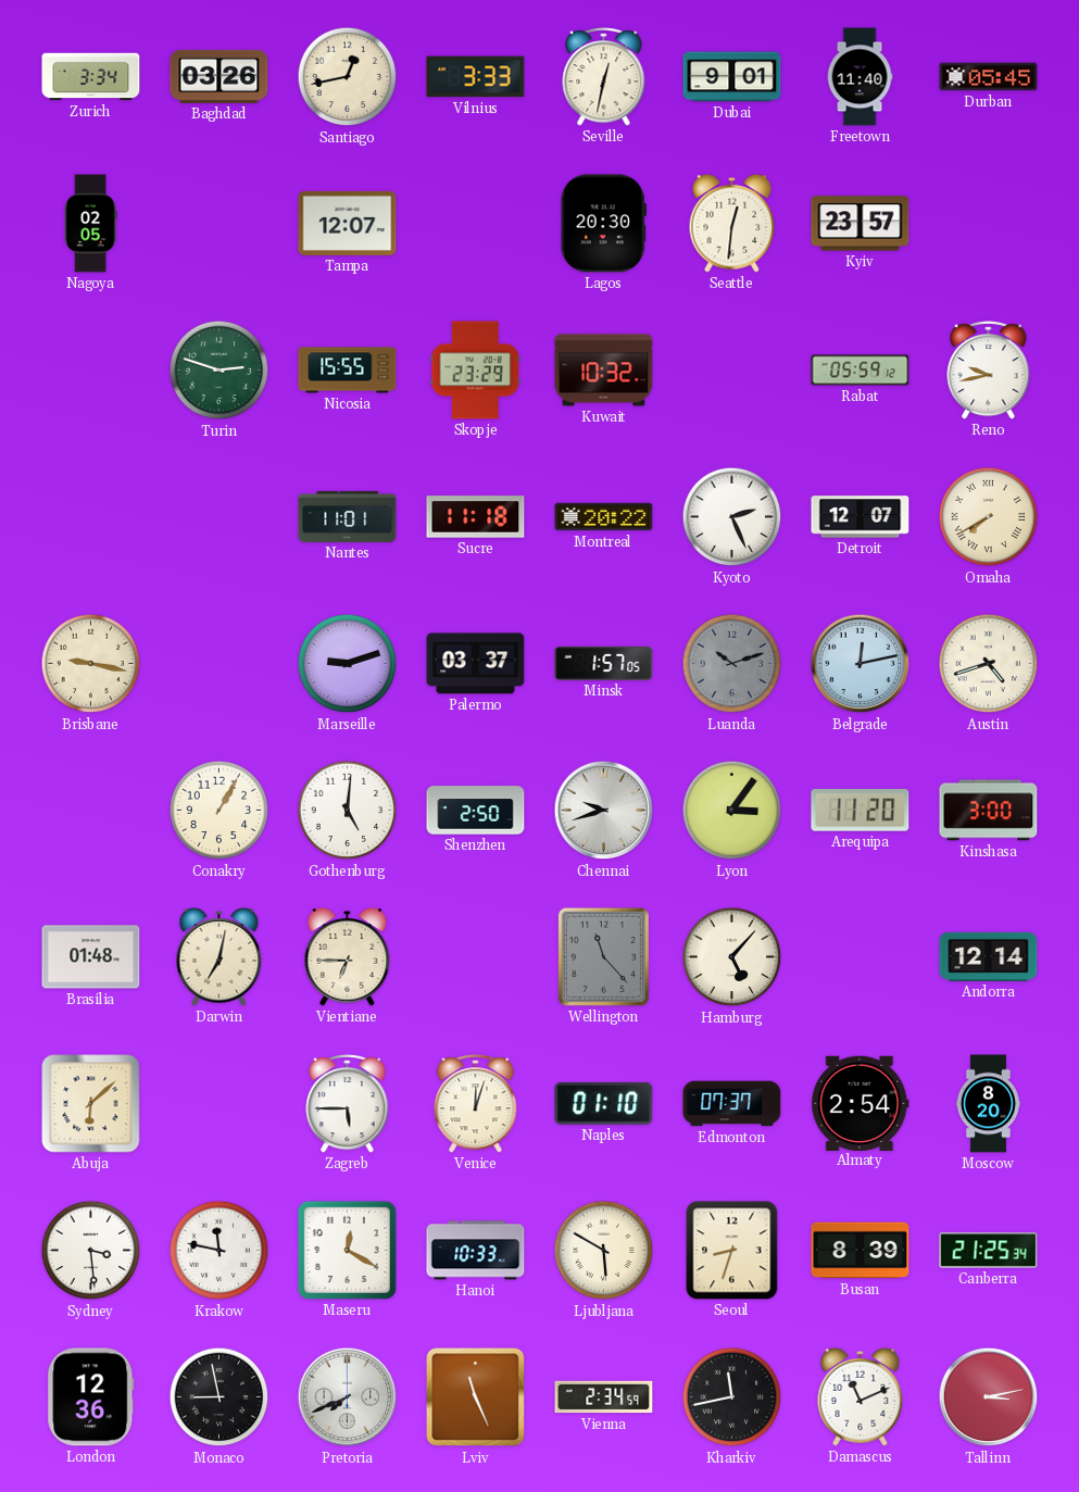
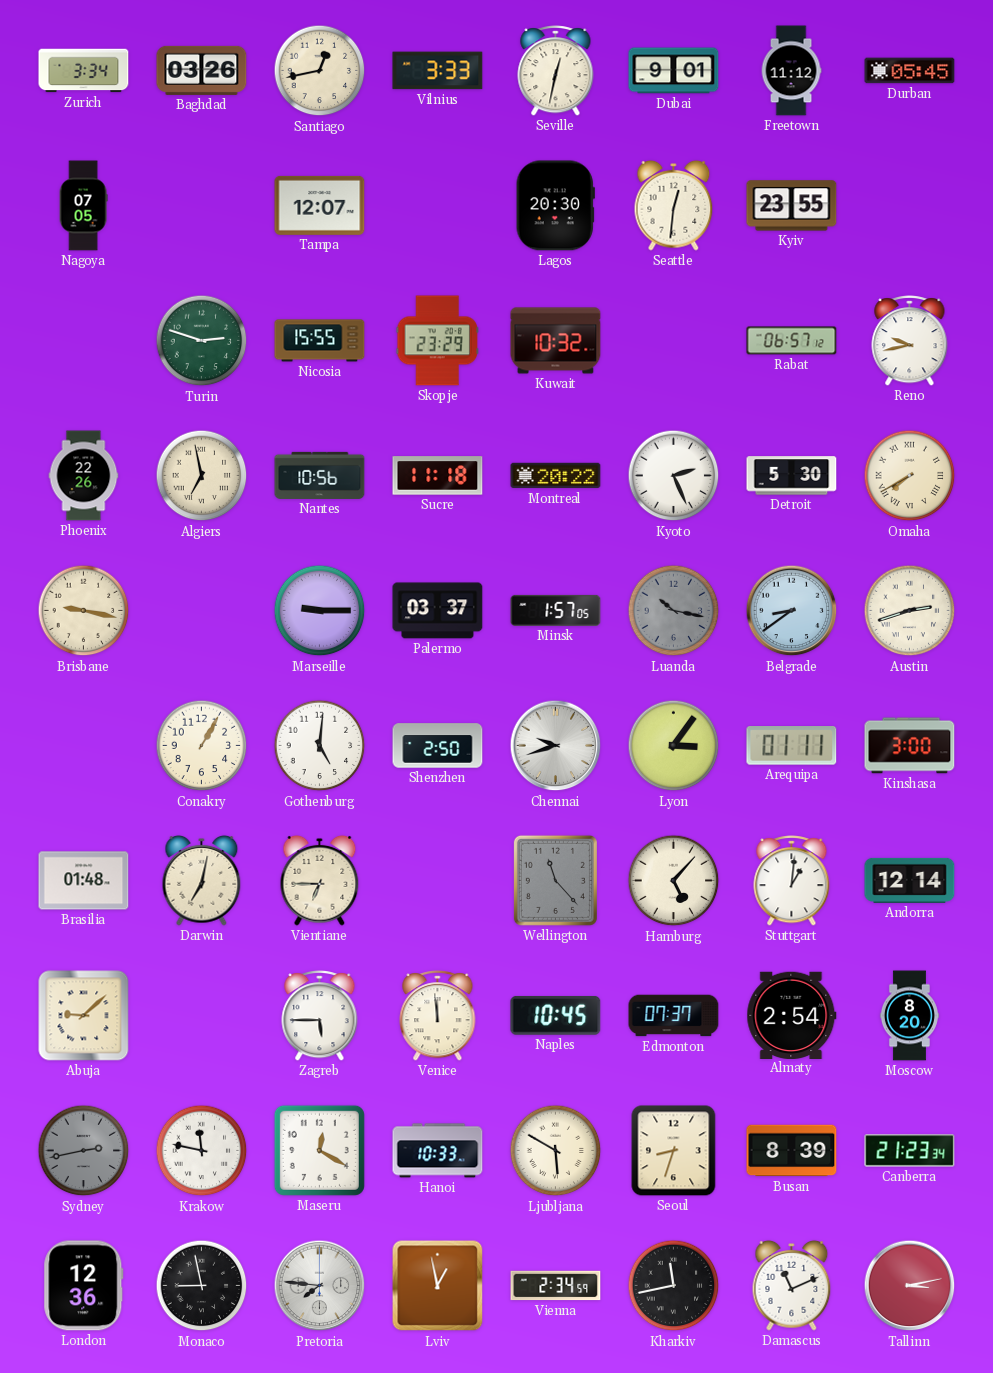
Freetown: 11:40 -> 11:12
Nagoya: 02:05 -> 07:05
Kyiv: 23:57 -> 23:55
Rabat: 05:59 -> 06:57
Phoenix: none -> 22:26
Algiers: none -> 6:58
Nantes: 11:01 -> 10:56
Detroit: 12:07 -> 5:30
Marseille: 9:12 -> 9:15
Luanda: 10:12 -> 10:17
Belgrade: 12:13 -> 8:39
Austin: 4:42 -> 2:42
Arequipa: 11:20 -> 01:11
Stuttgart: none -> 1:01
Abuja: 6:08 -> 9:08
Venice: 12:03 -> 11:59
Naples: 01:10 -> 10:45
Sydney: 3:29 -> 2:43
Sydney dial: white -> grey
Canberra: 21:25 -> 21:23
Pretoria: 7:41 -> 7:46
Lviv: 11:26 -> 12:58
